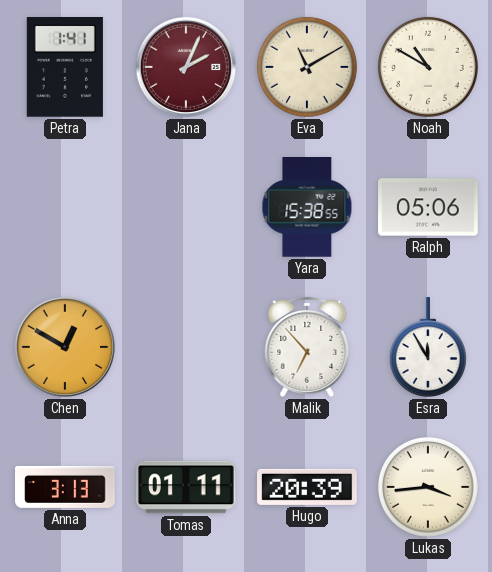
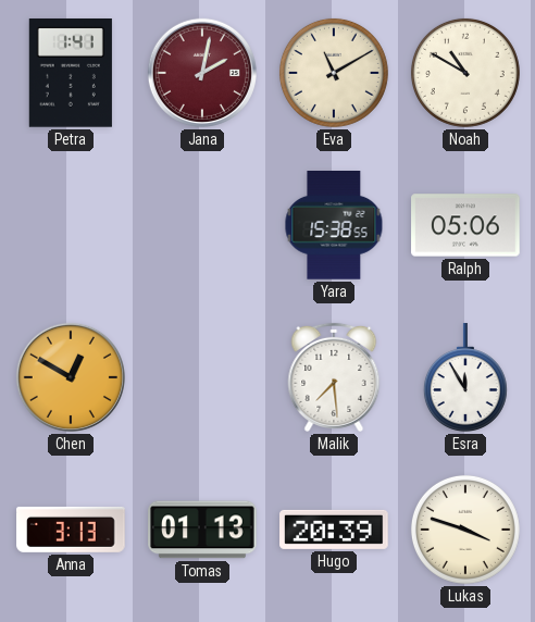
Jana: 2:04 -> 2:02
Malik: 6:53 -> 7:29
Tomas: 01:11 -> 01:13
Lukas: 3:44 -> 3:48
